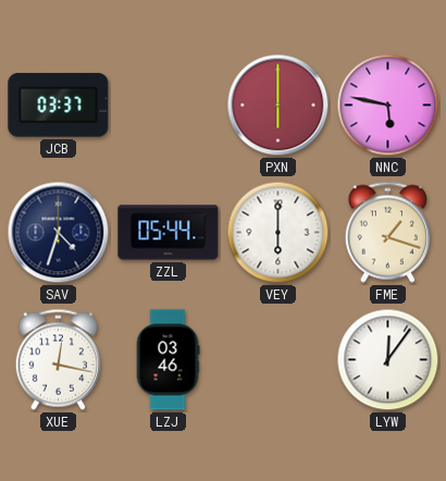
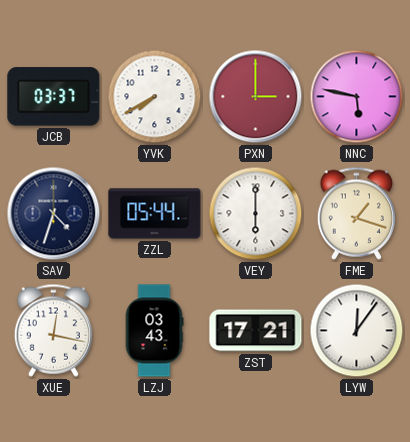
YVK: none -> 7:40
PXN: 6:00 -> 3:00
LZJ: 03:46 -> 03:43
ZST: none -> 17:21
